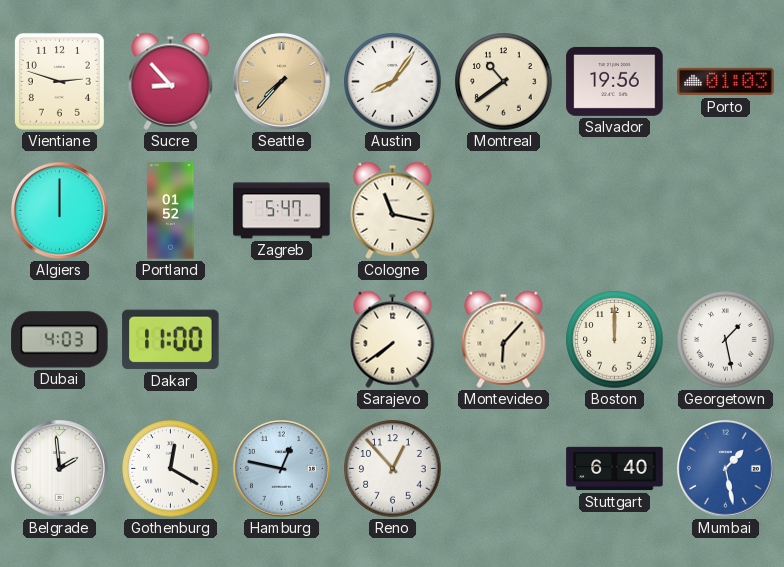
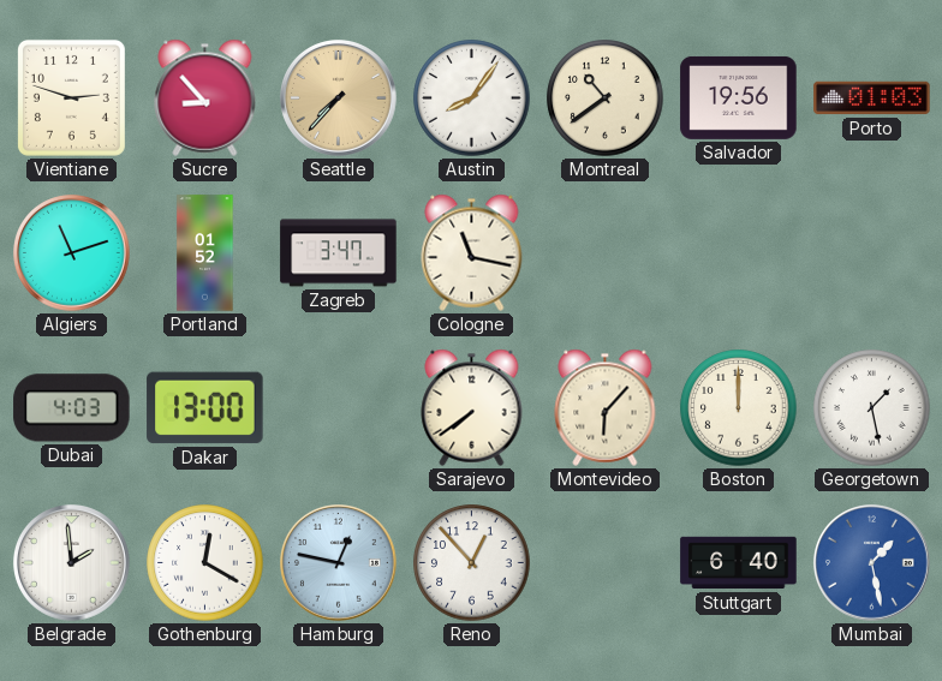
Algiers: 12:00 -> 11:12
Zagreb: 5:47 -> 3:47
Dakar: 11:00 -> 13:00
